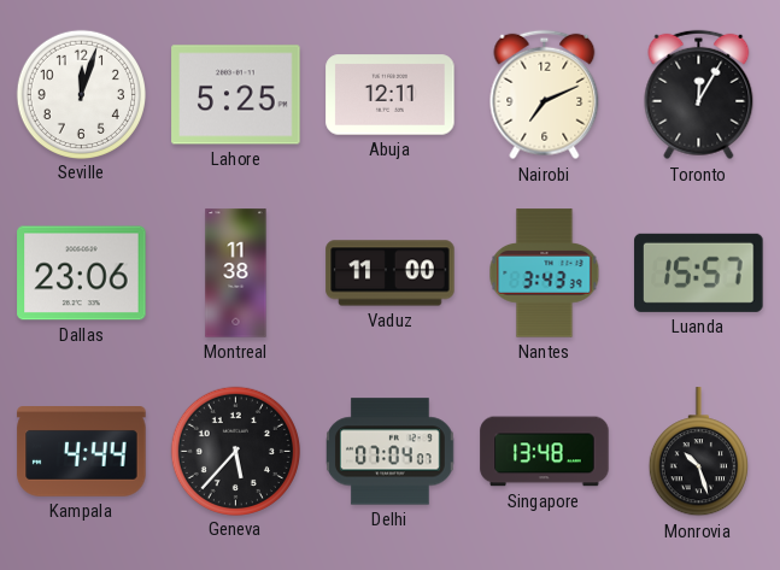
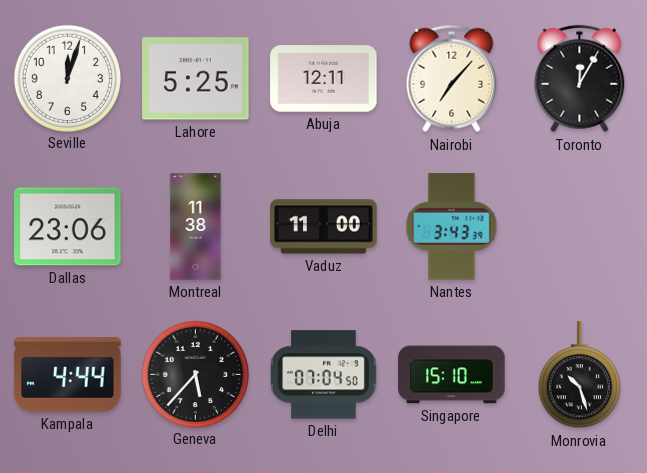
Nairobi: 7:11 -> 7:07
Luanda: 15:57 -> none
Delhi: 07:04:07 -> 07:04:50
Singapore: 13:48 -> 15:10
